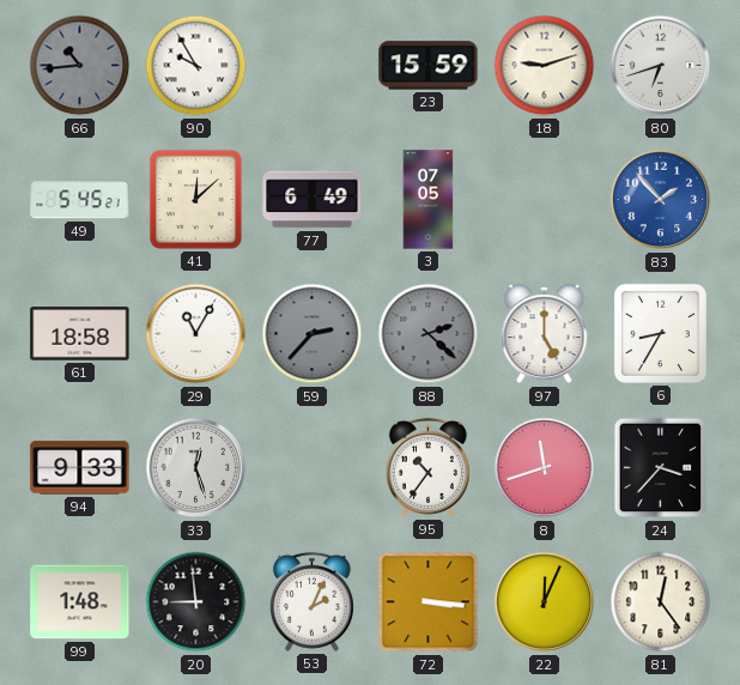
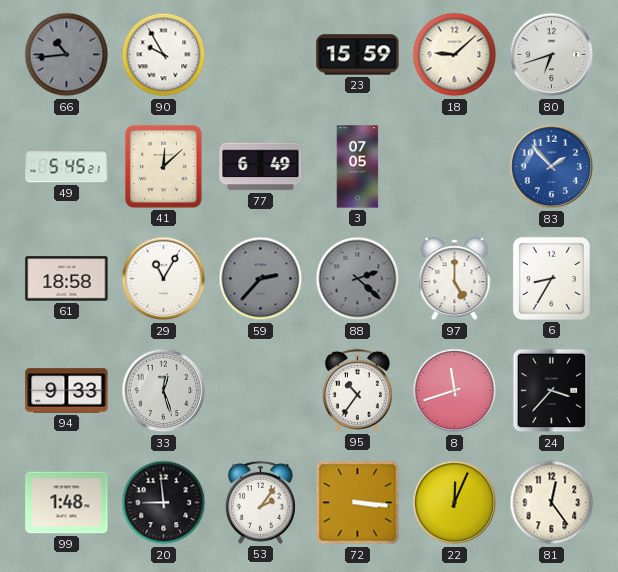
18: 9:12 -> 9:08
53: 2:04 -> 2:06
